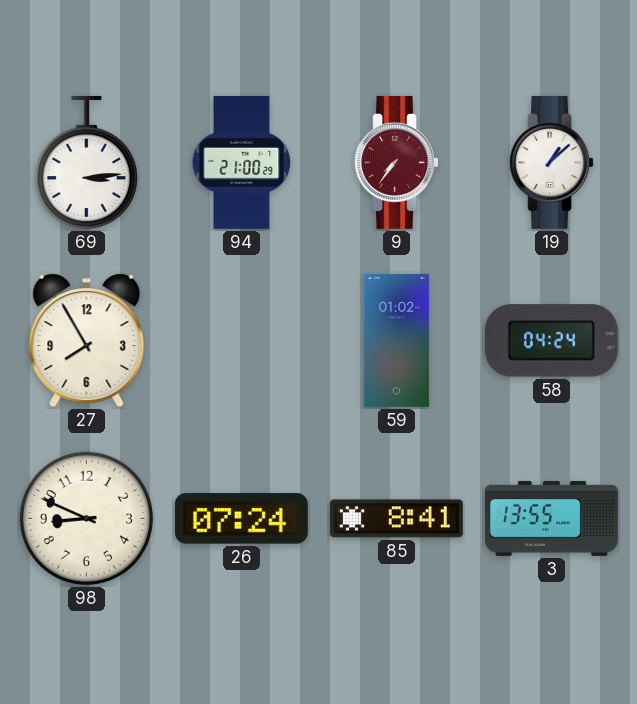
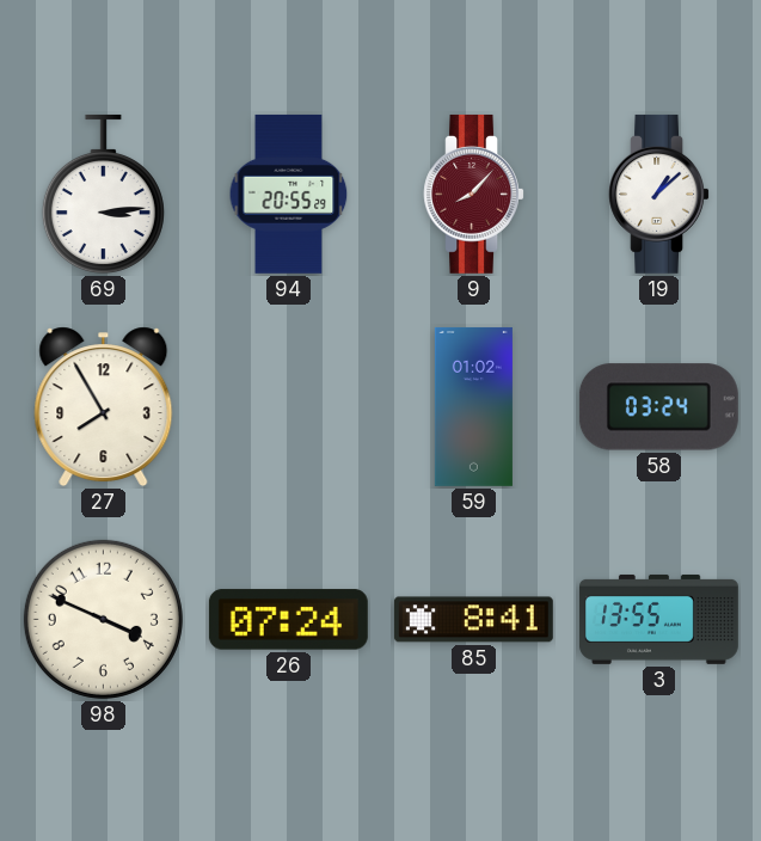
94: 21:00 -> 20:55
9: 7:36 -> 8:07
58: 04:24 -> 03:24
98: 8:49 -> 3:49
